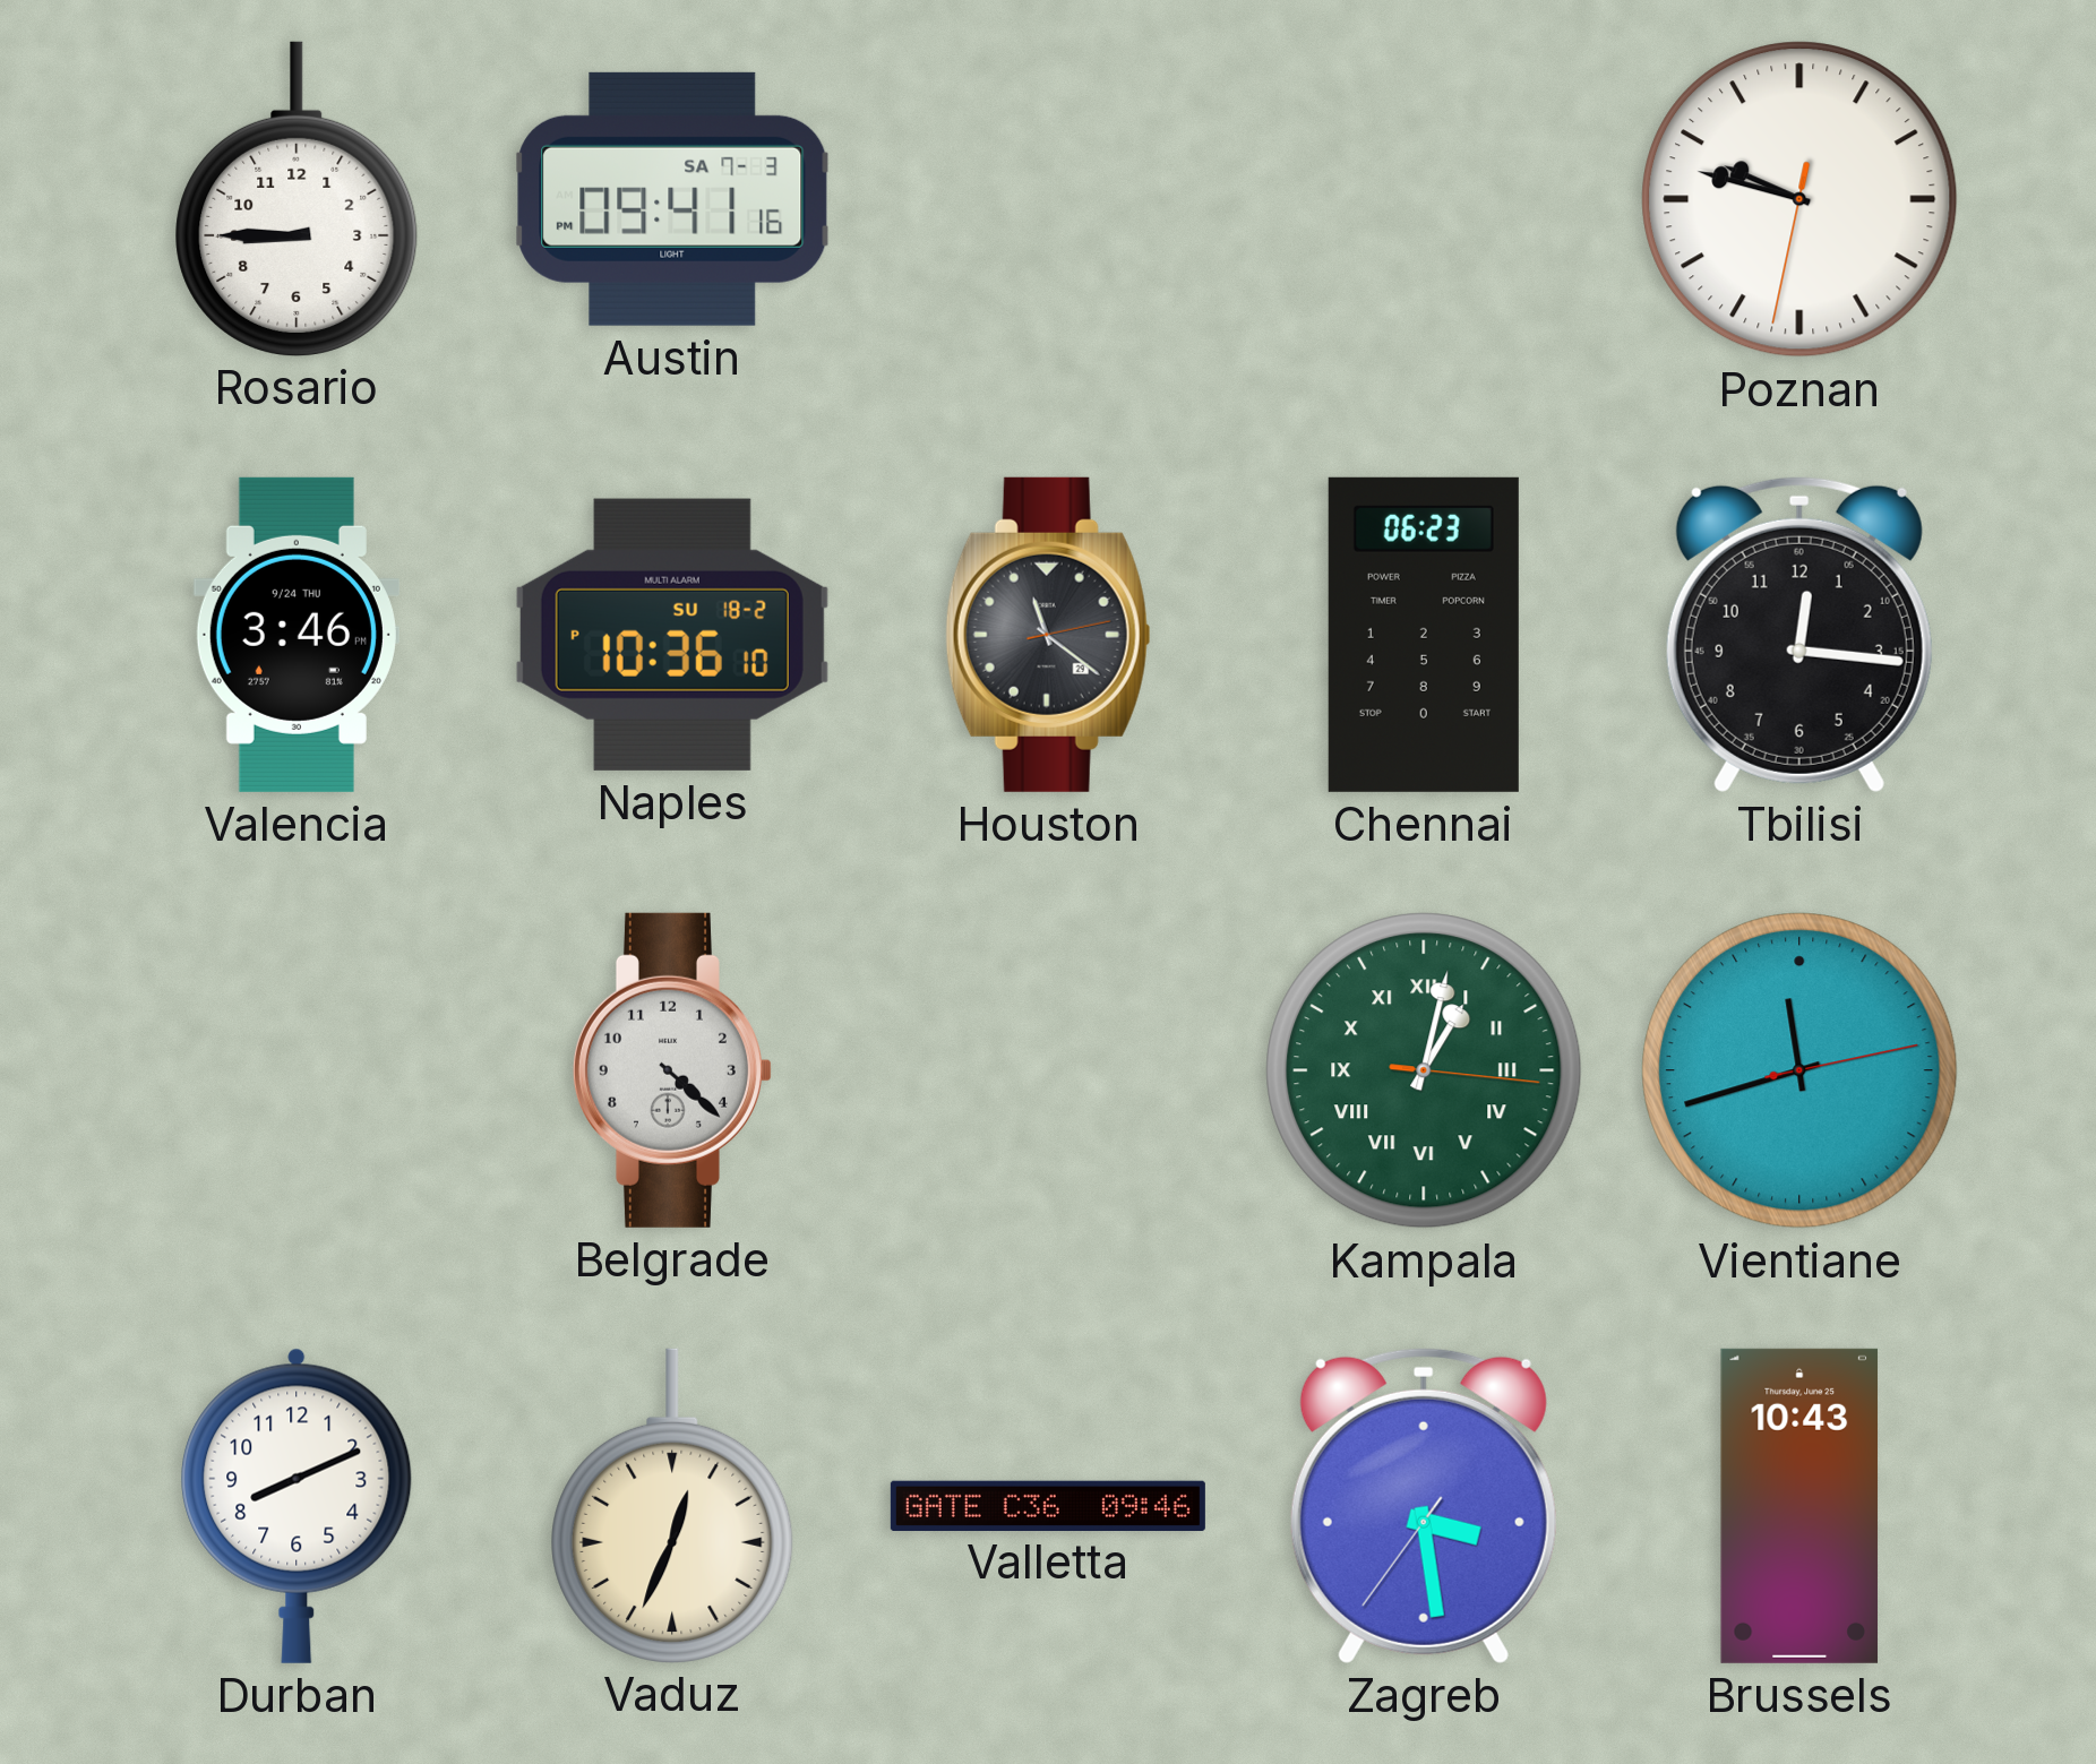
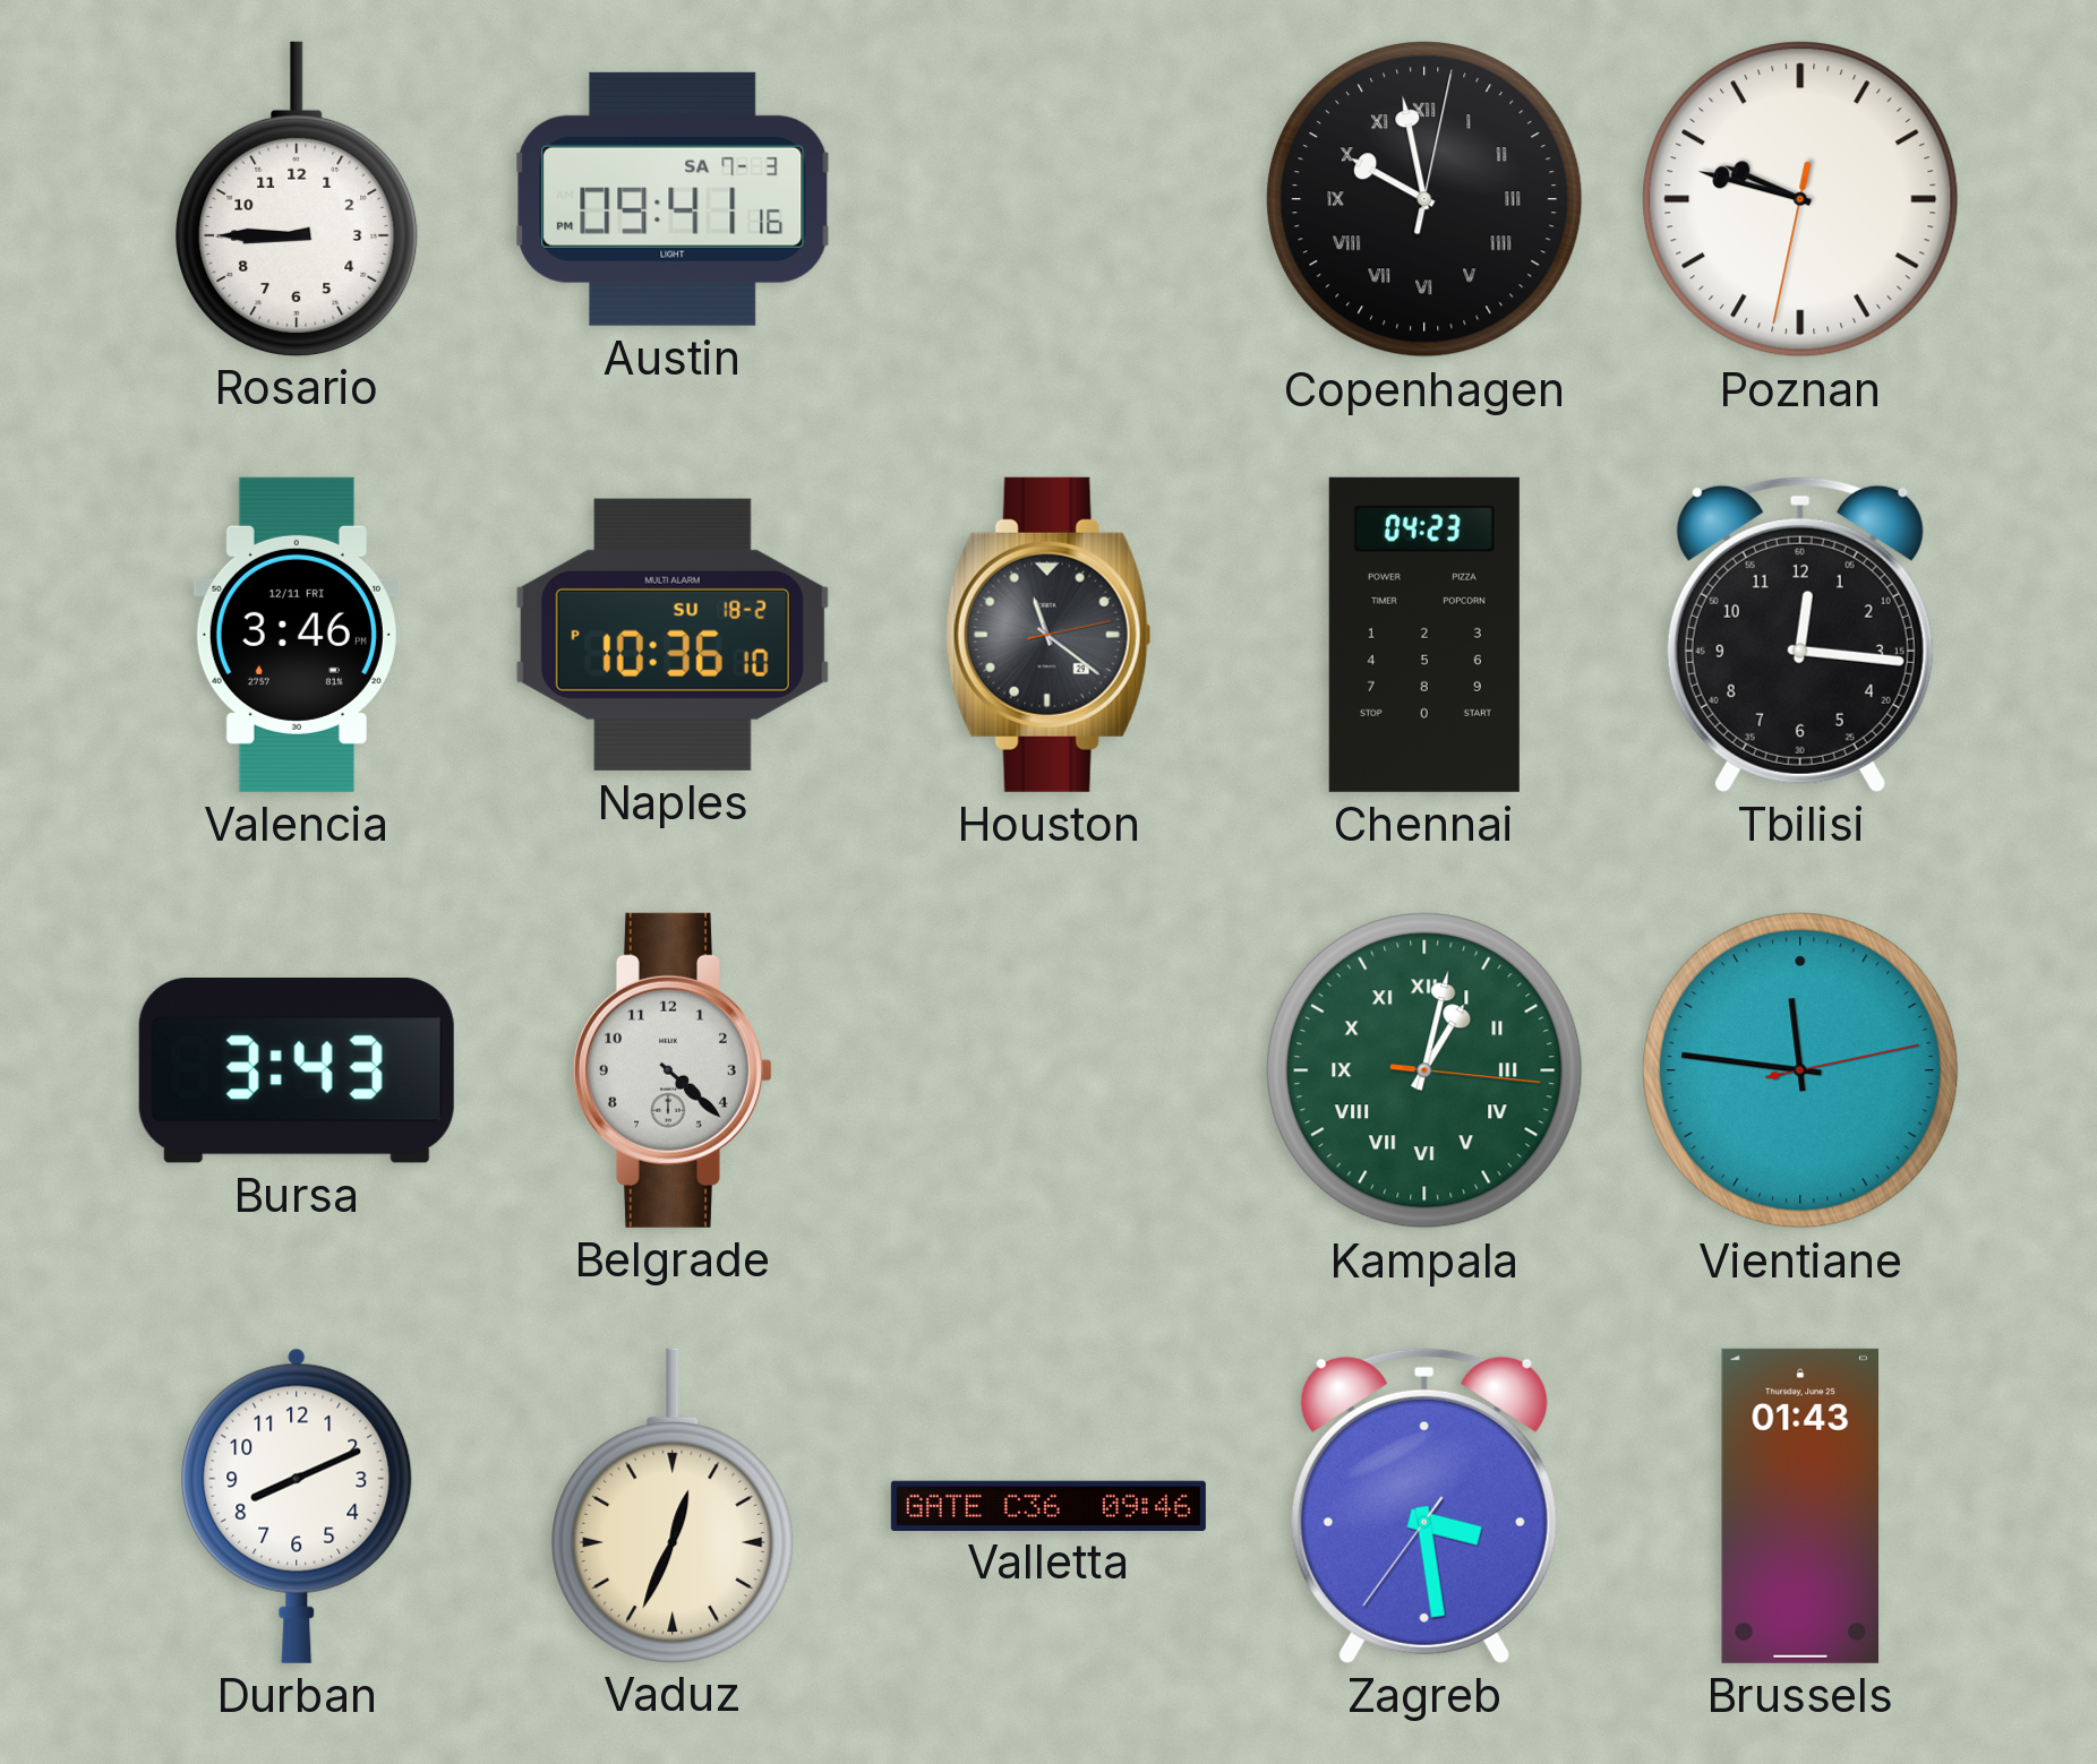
Copenhagen: none -> 9:58
Valencia date: 9/24 THU -> 12/11 FRI
Chennai: 06:23 -> 04:23
Bursa: none -> 3:43
Vientiane: 11:42 -> 11:46
Brussels: 10:43 -> 01:43
